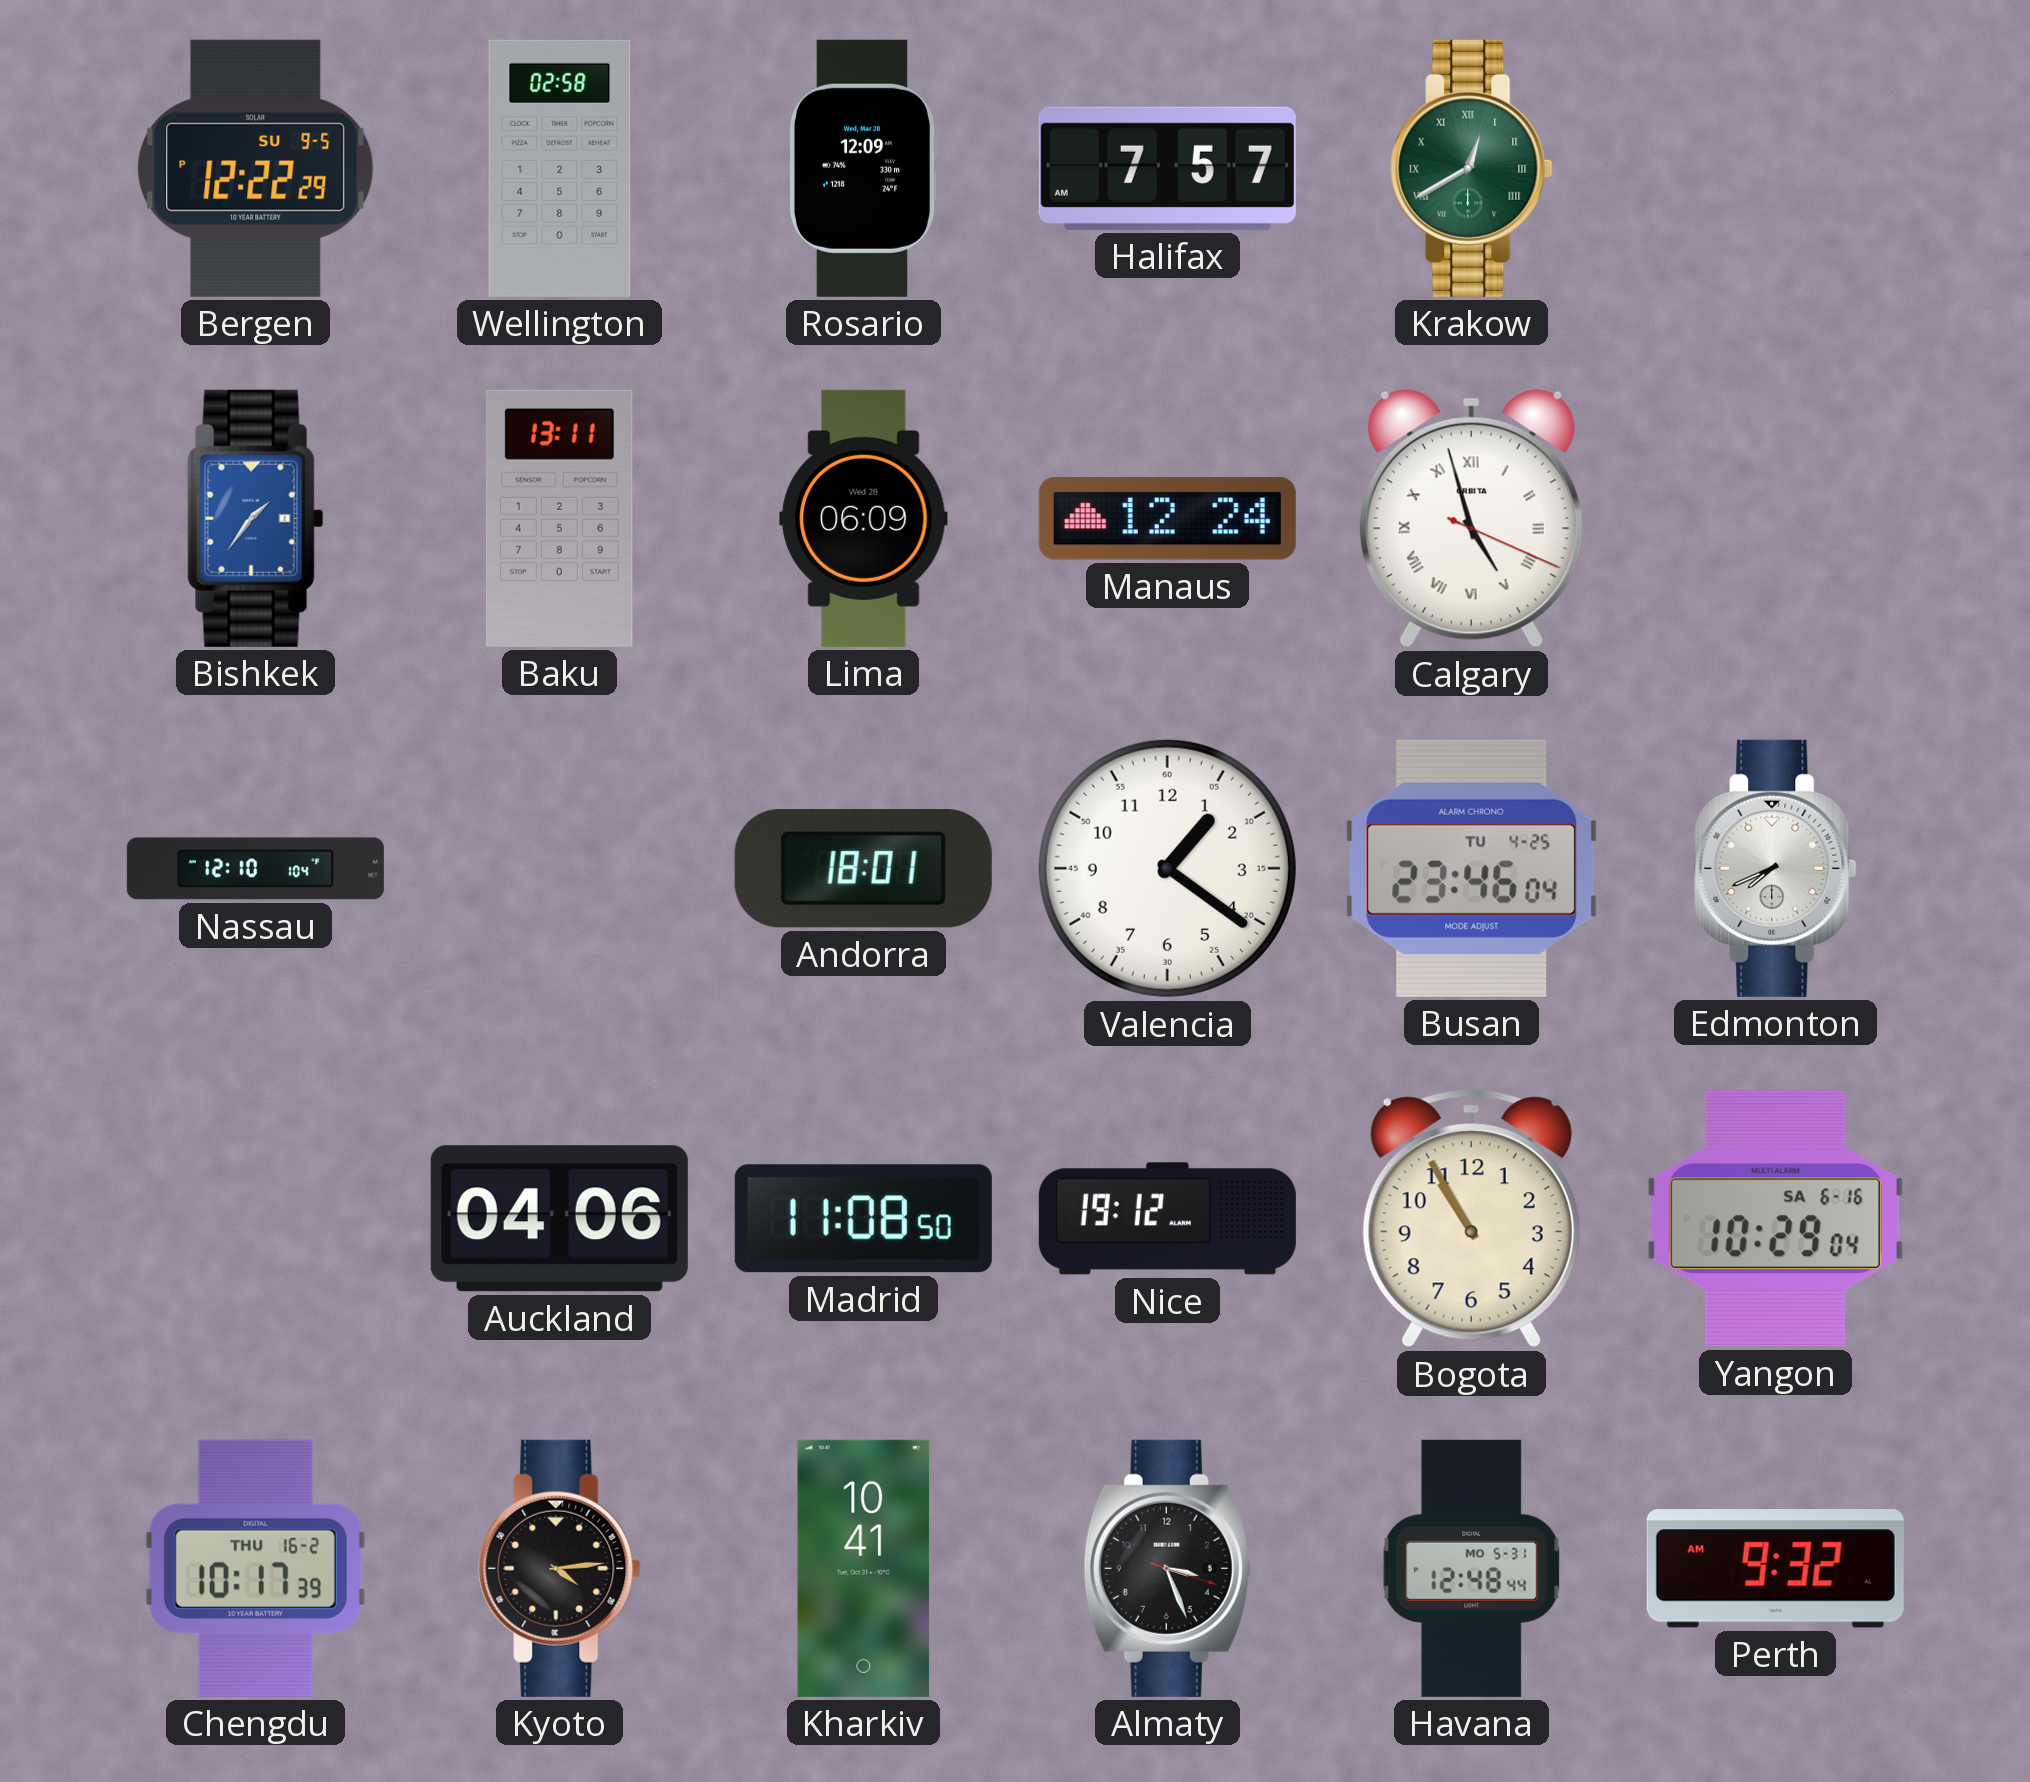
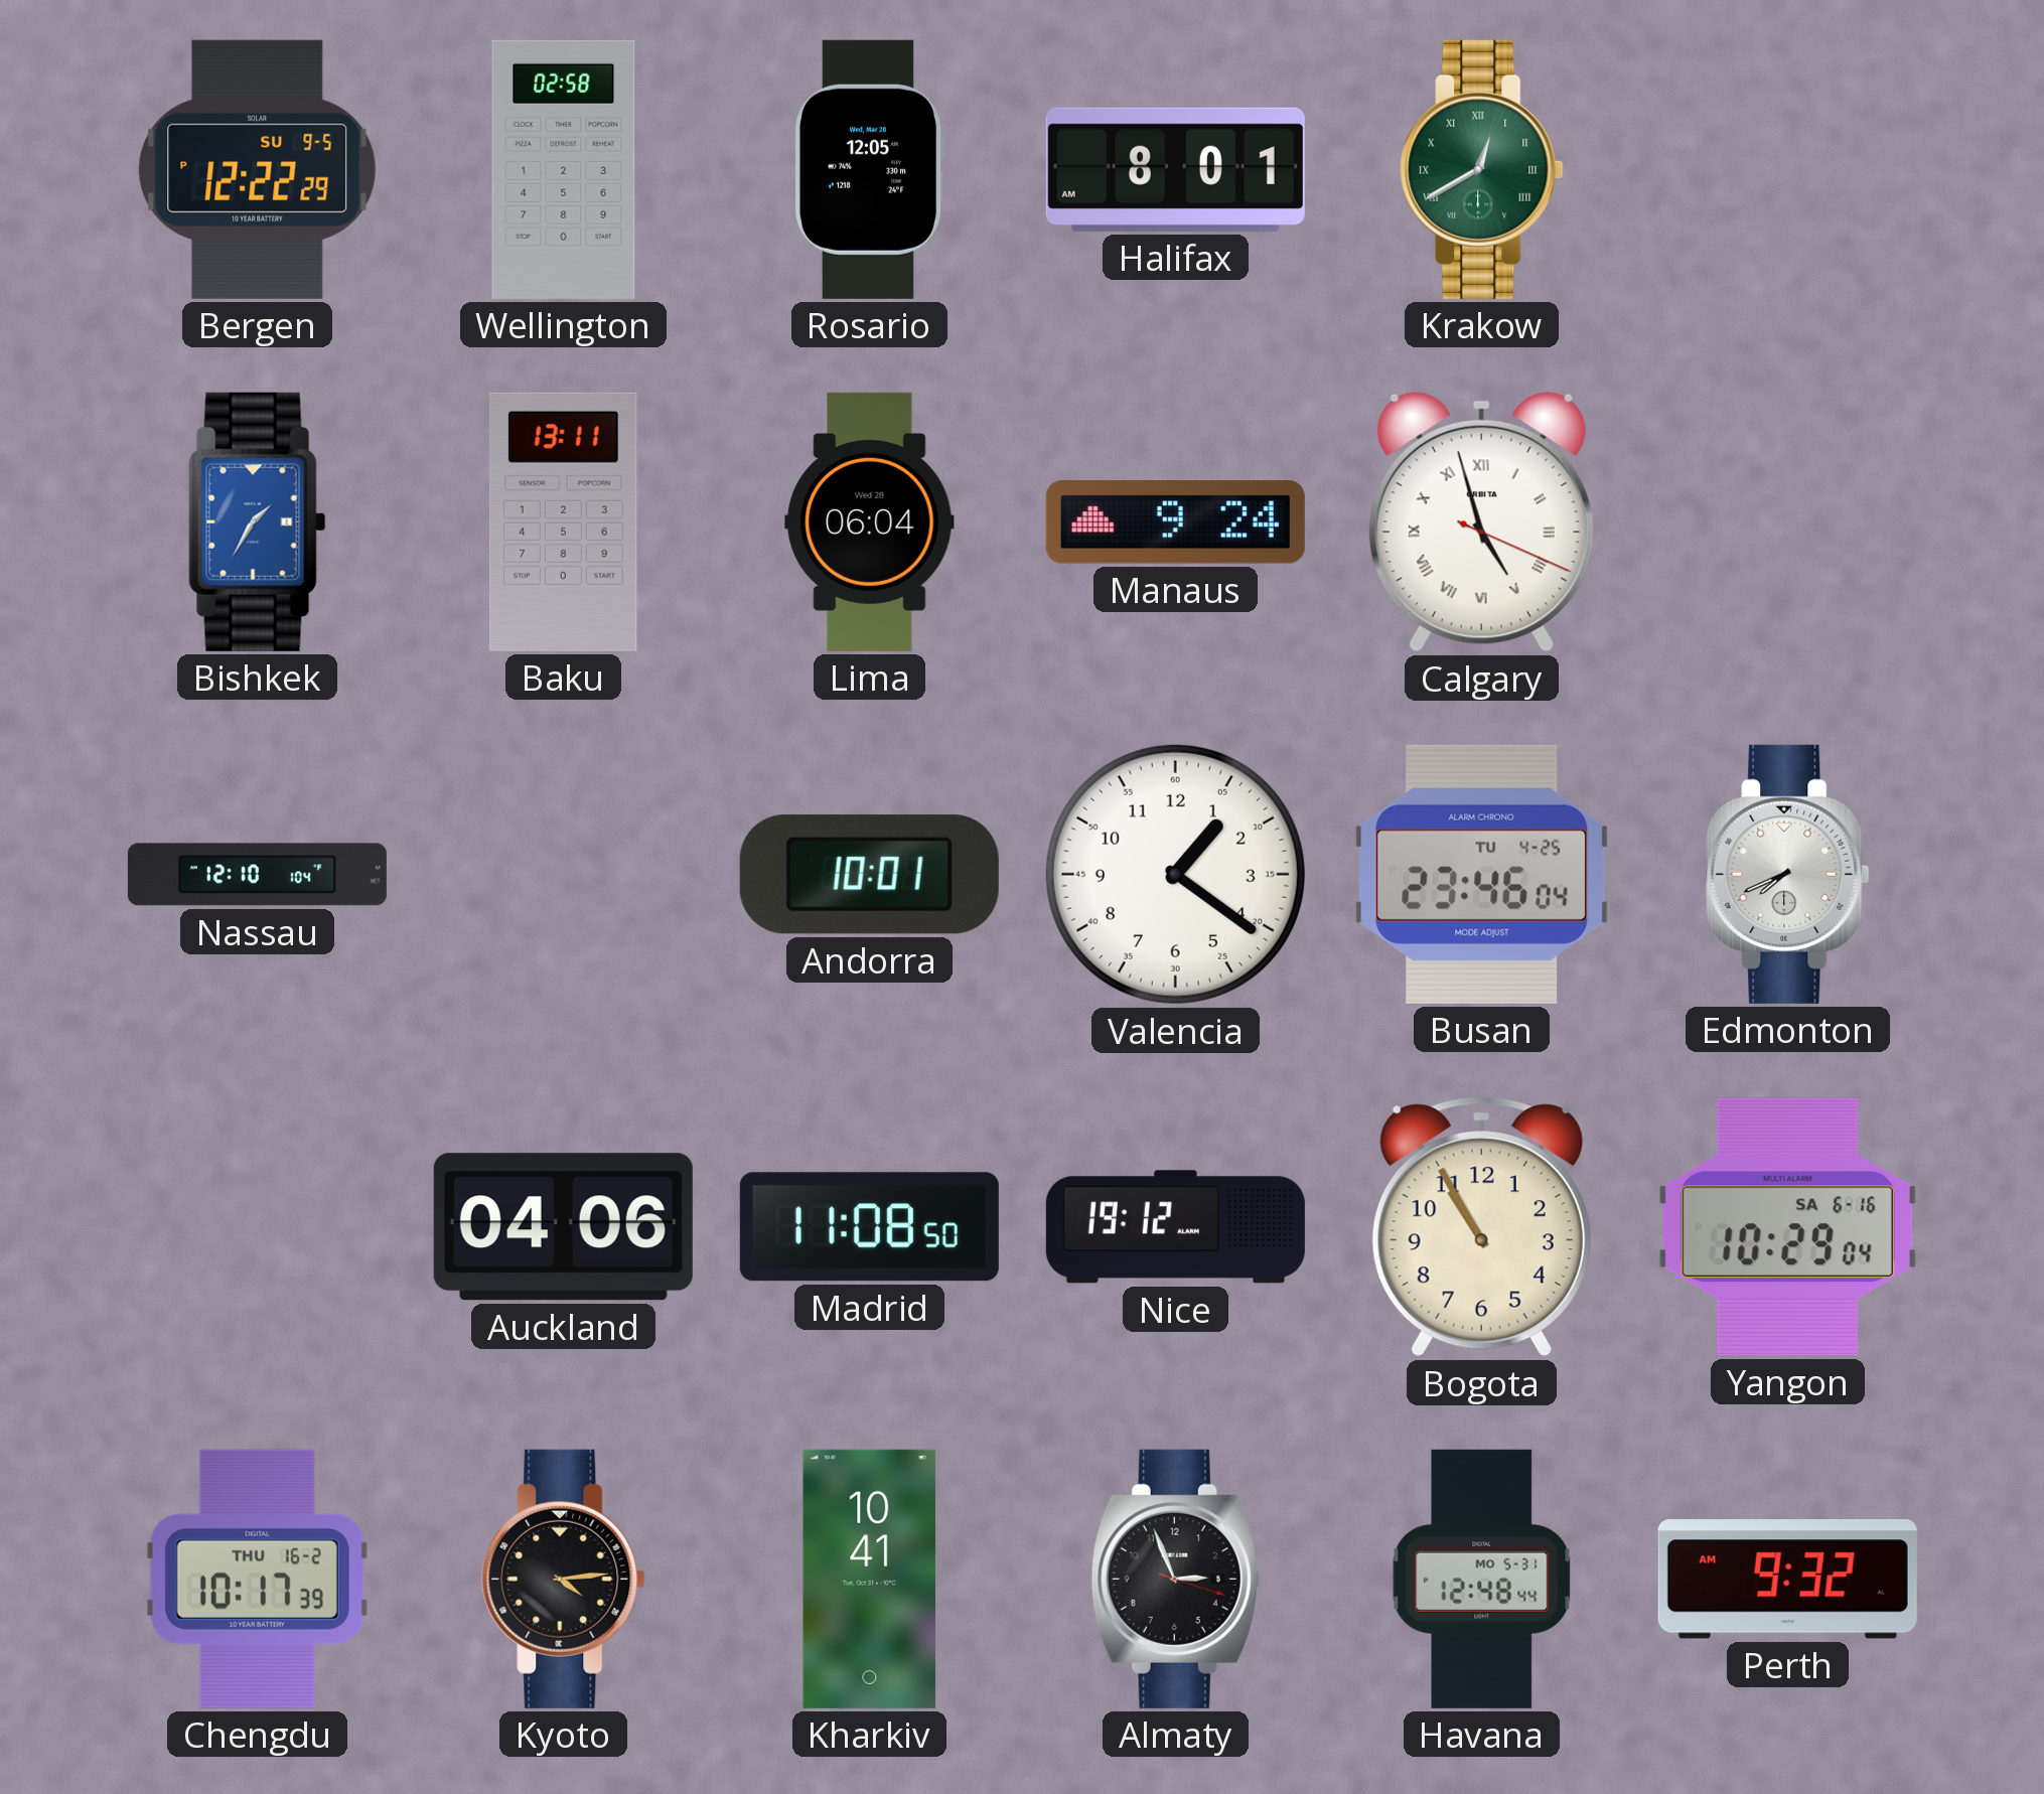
Rosario: 12:09 -> 12:05
Halifax: 7:57 -> 8:01
Bishkek: 1:36 -> 1:35
Lima: 06:09 -> 06:04
Manaus: 12:24 -> 9:24
Andorra: 18:01 -> 10:01
Almaty: 3:26 -> 2:56
